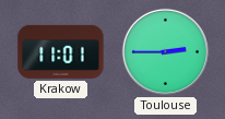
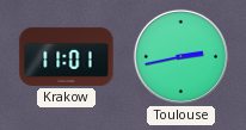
Toulouse: 2:45 -> 2:43
